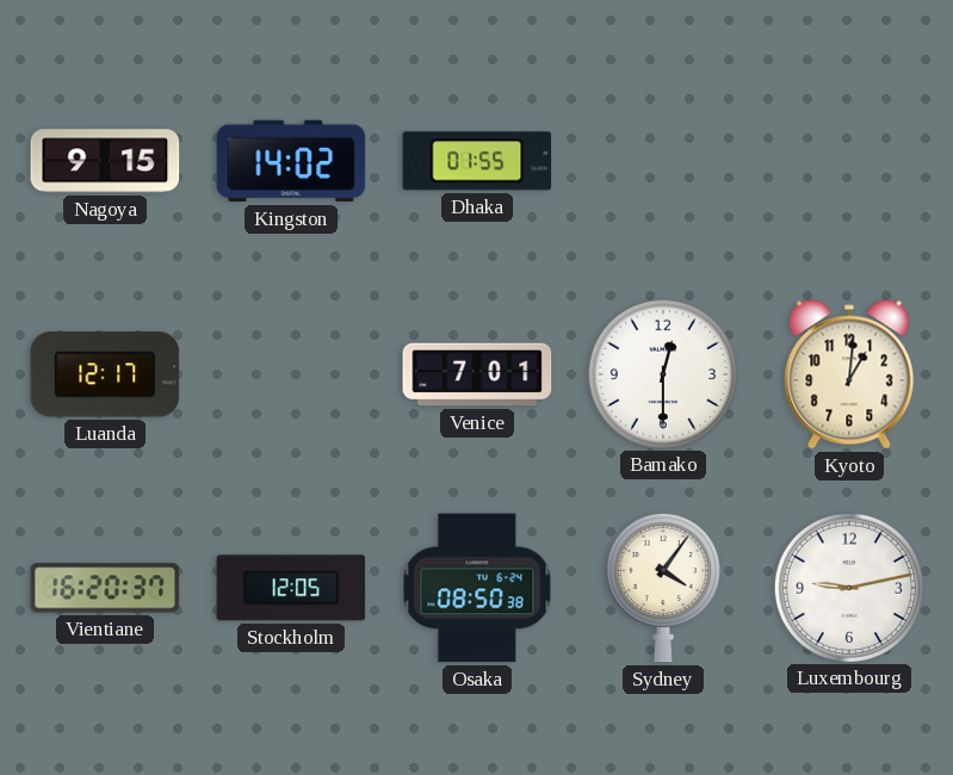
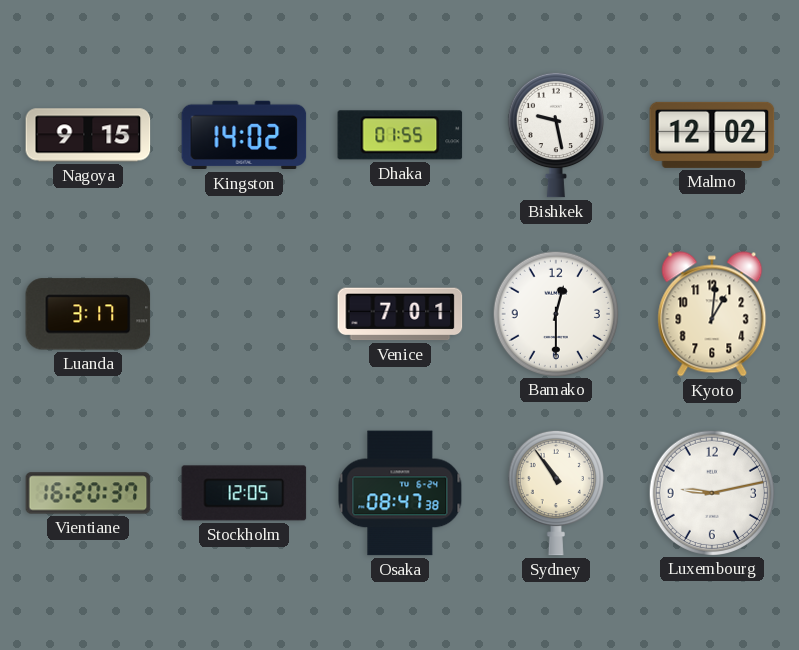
Bishkek: none -> 9:28
Malmo: none -> 12:02
Luanda: 12:17 -> 3:17
Osaka: 08:50 -> 08:47
Sydney: 4:06 -> 10:54
